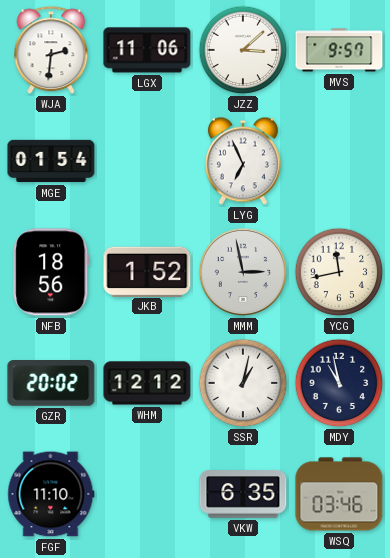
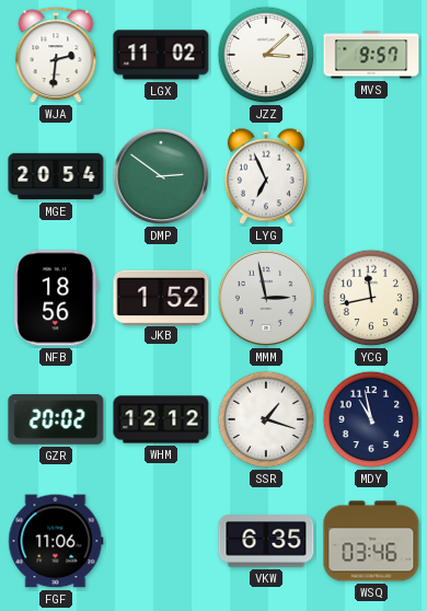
LGX: 11:06 -> 11:02
MGE: 01:54 -> 20:54
DMP: none -> 2:51
SSR: 1:02 -> 1:18
FGF: 11:10 -> 11:06
